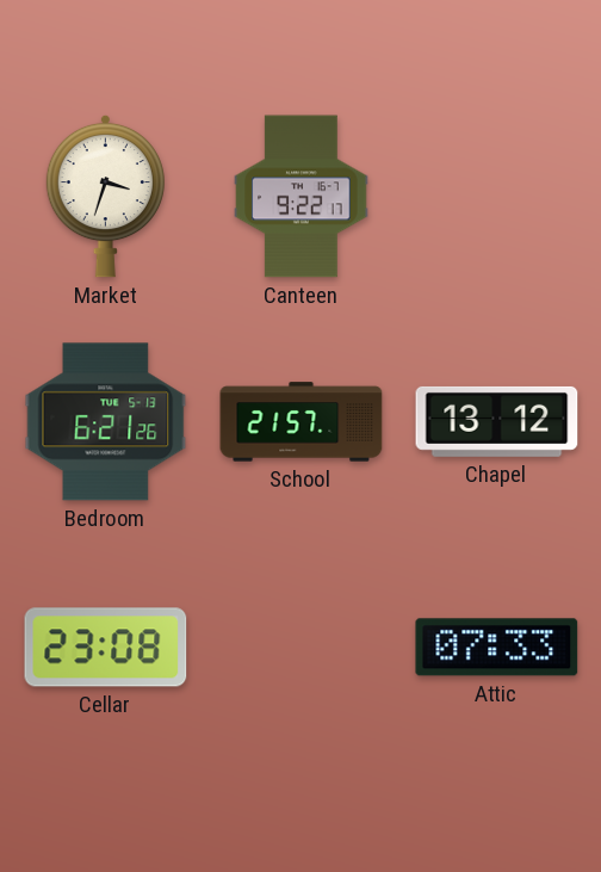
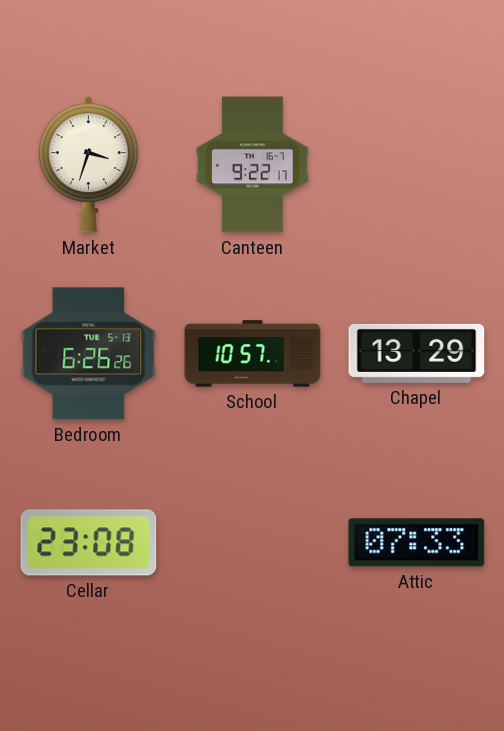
Bedroom: 6:21 -> 6:26
School: 21:57 -> 10:57
Chapel: 13:12 -> 13:29
